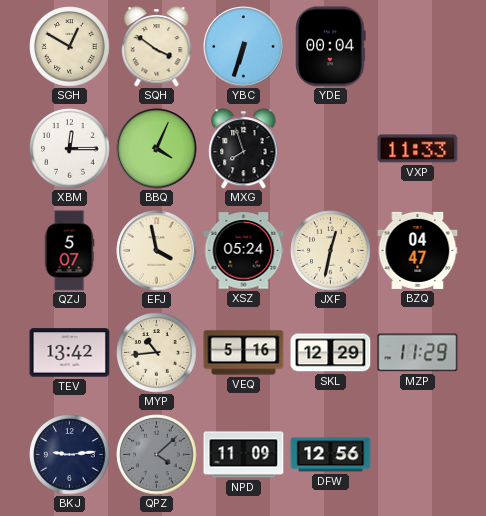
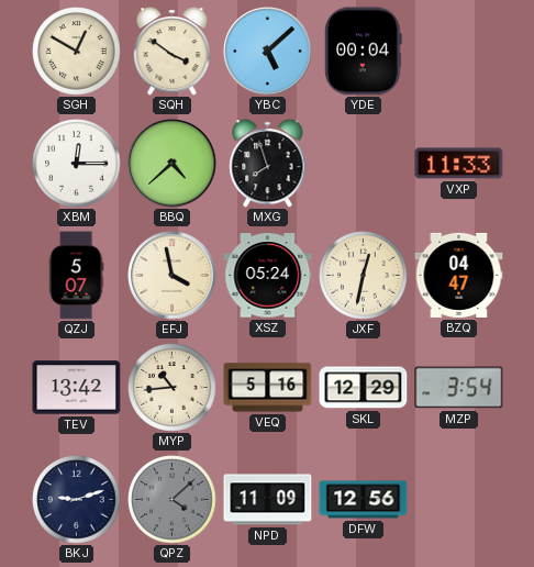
YBC: 6:33 -> 5:08
BBQ: 4:04 -> 4:38
MZP: 11:29 -> 3:54
BKJ: 9:14 -> 9:12
